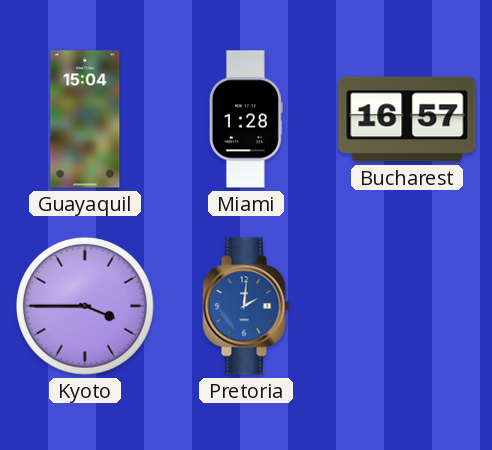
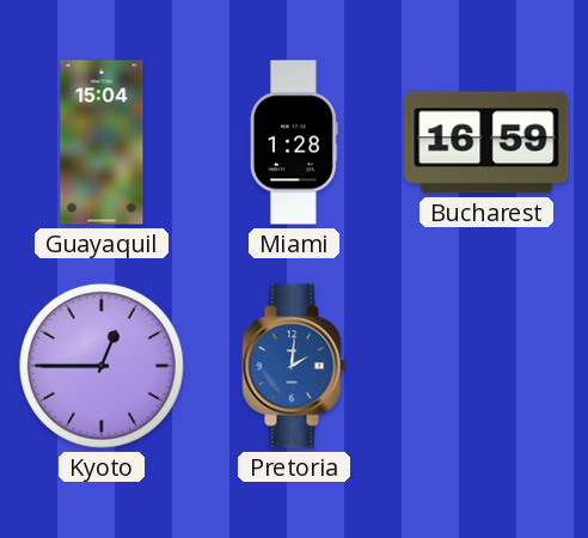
Bucharest: 16:57 -> 16:59
Kyoto: 3:45 -> 12:45
